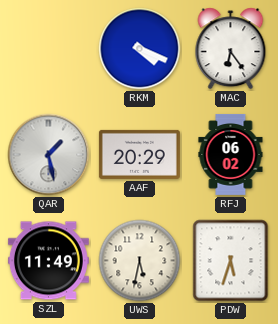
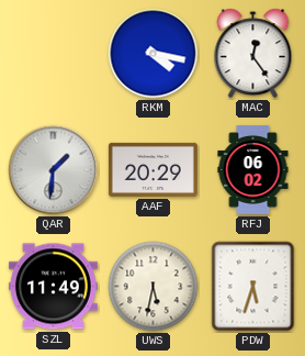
RKM: 4:19 -> 4:17
MAC: 6:24 -> 12:24
QAR: 1:28 -> 1:31
